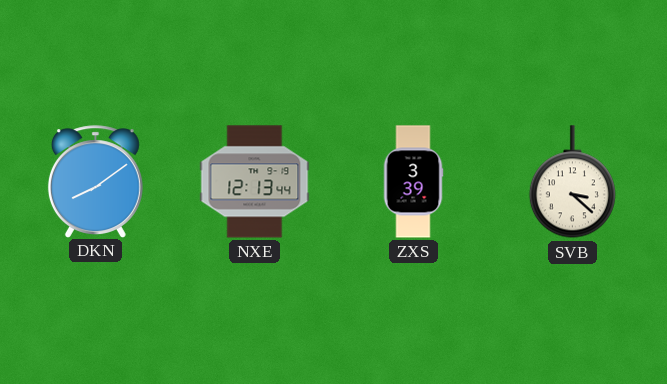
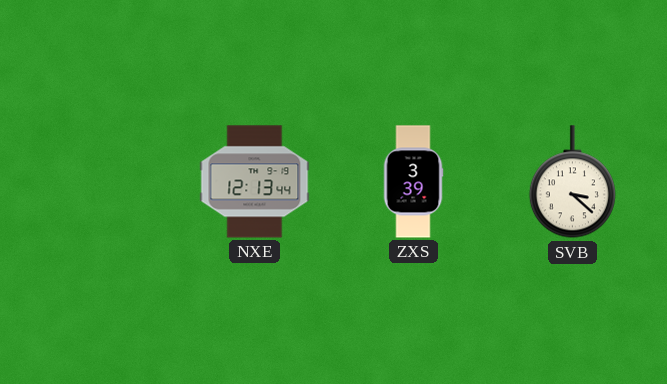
DKN: 8:09 -> none
